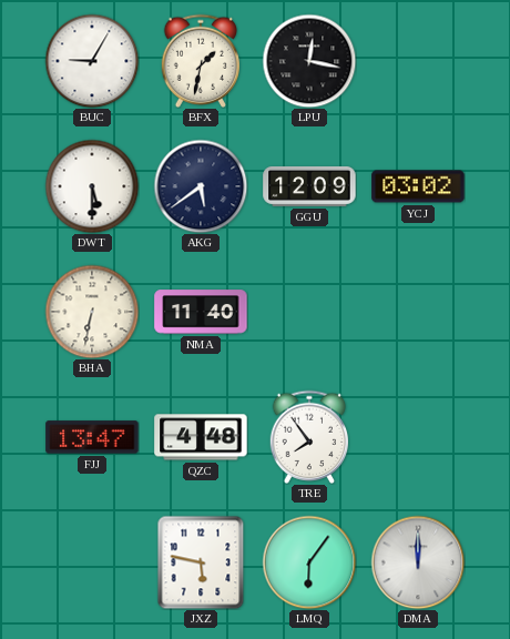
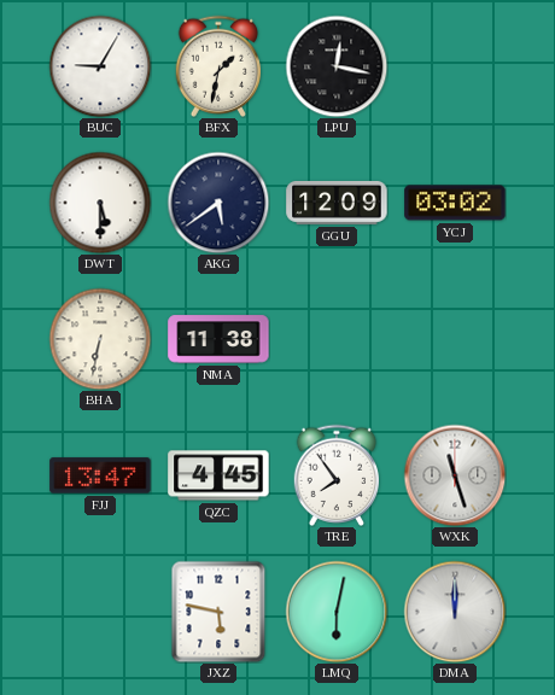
NMA: 11:40 -> 11:38
QZC: 4:48 -> 4:45
WXK: none -> 11:27
LMQ: 6:06 -> 6:02
